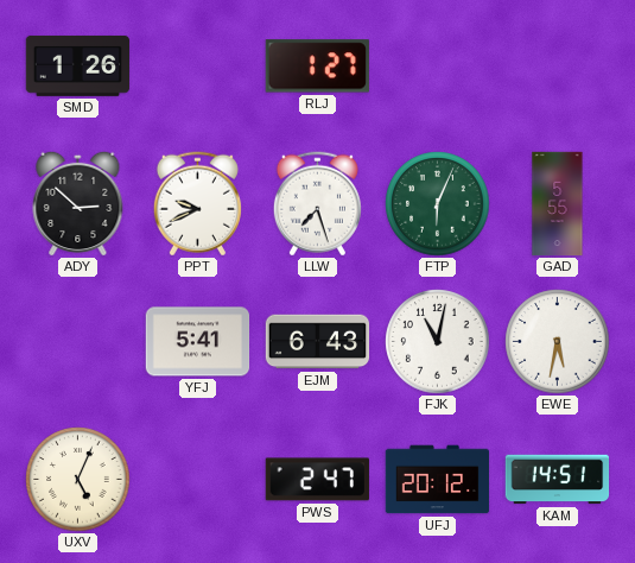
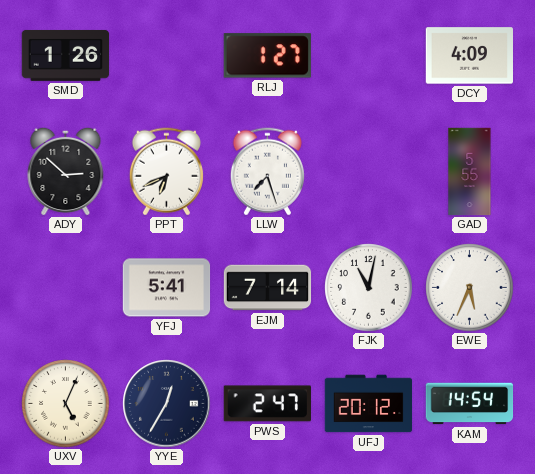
DCY: none -> 4:09
PPT: 9:41 -> 6:41
FTP: 6:04 -> none
EJM: 6:43 -> 7:14
EWE: 5:32 -> 5:34
YYE: none -> 12:35
KAM: 14:51 -> 14:54
